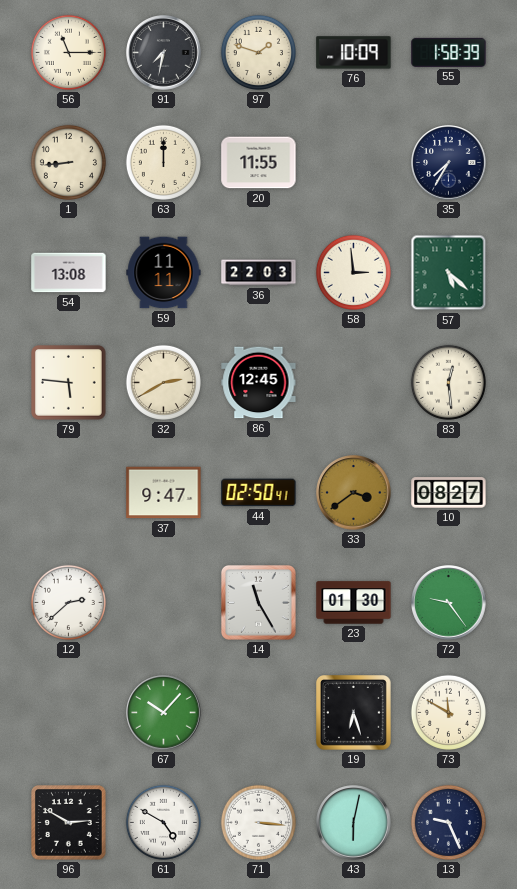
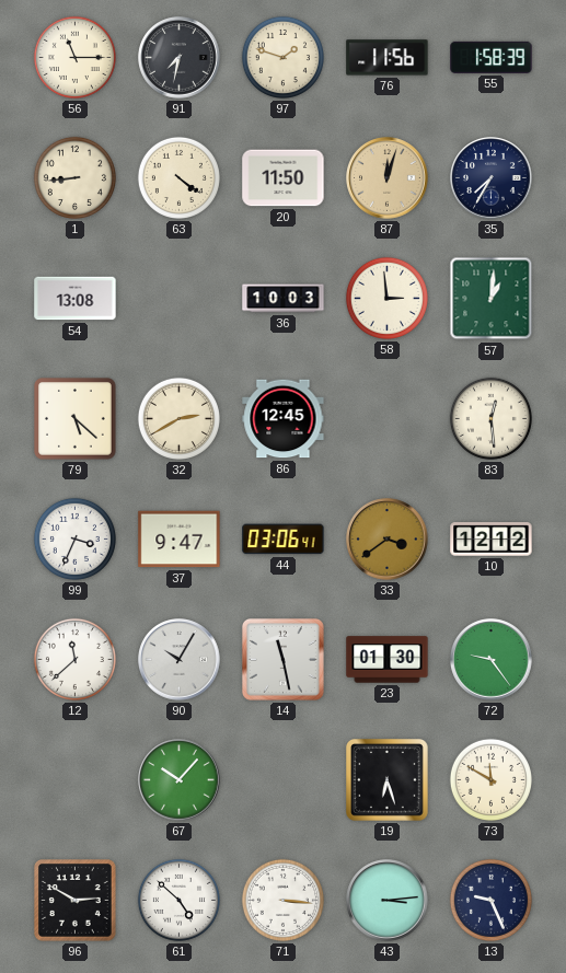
76: 10:09 -> 11:56
63: 12:00 -> 4:21
20: 11:55 -> 11:50
87: none -> 12:03
59: 11:11 -> none
36: 22:03 -> 10:03
57: 5:22 -> 1:01
79: 5:46 -> 5:22
99: none -> 3:34
44: 02:50 -> 03:06
10: 08:27 -> 12:12
12: 2:38 -> 11:38
90: none -> 10:05
14: 11:25 -> 11:28
61: 4:50 -> 4:52
43: 6:02 -> 3:14
